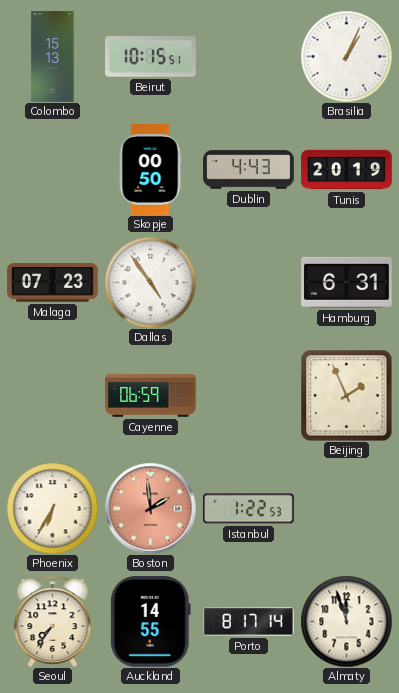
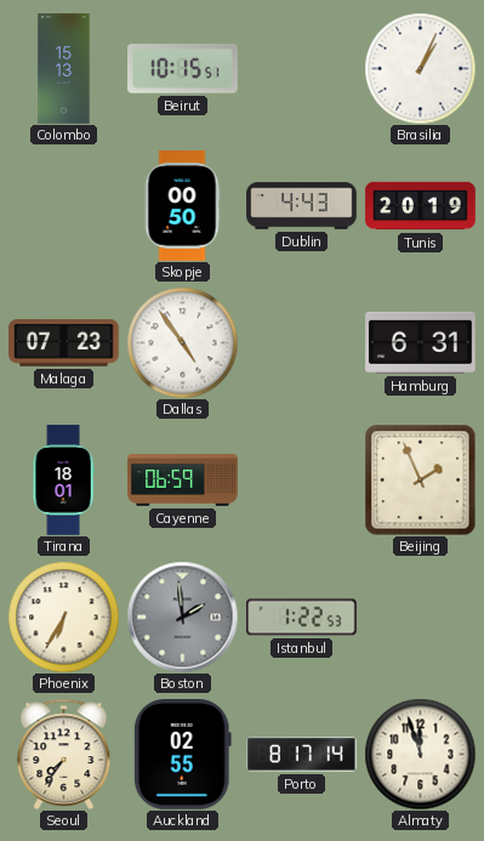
Tirana: none -> 18:01
Boston dial: salmon -> grey
Auckland: 14:55 -> 02:55
